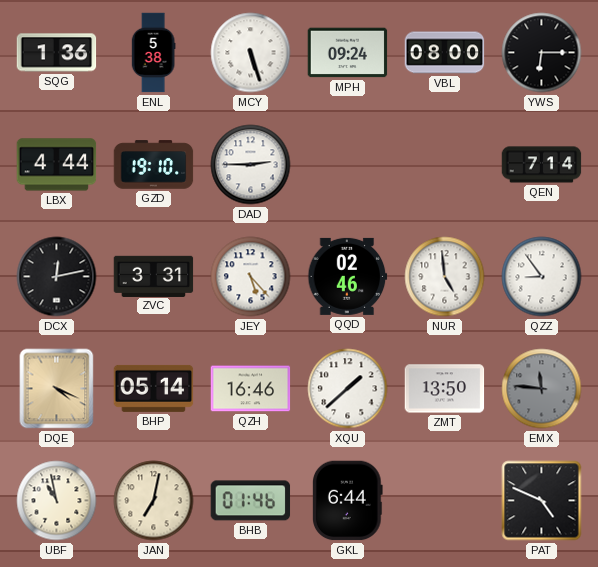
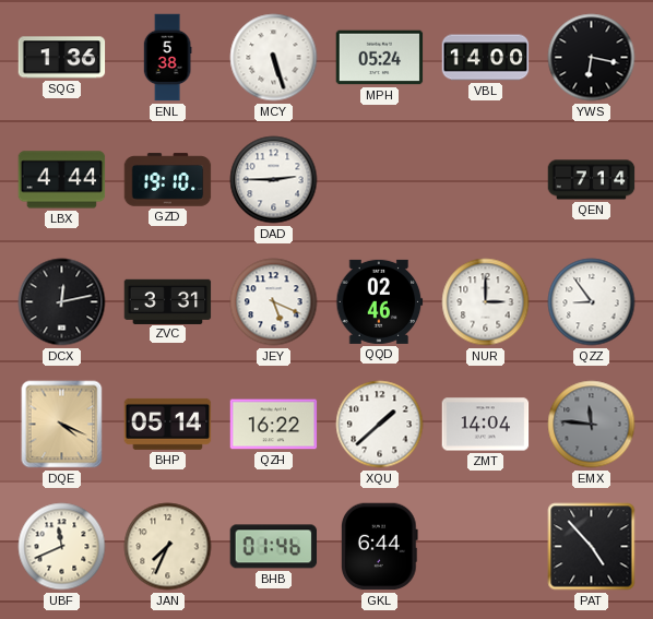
MPH: 09:24 -> 05:24
VBL: 08:00 -> 14:00
YWS: 6:15 -> 6:17
JEY: 5:23 -> 5:19
NUR: 4:59 -> 3:00
QZH: 16:46 -> 16:22
ZMT: 13:50 -> 14:04
UBF: 10:58 -> 11:41
JAN: 7:02 -> 7:34
PAT: 4:49 -> 4:53
